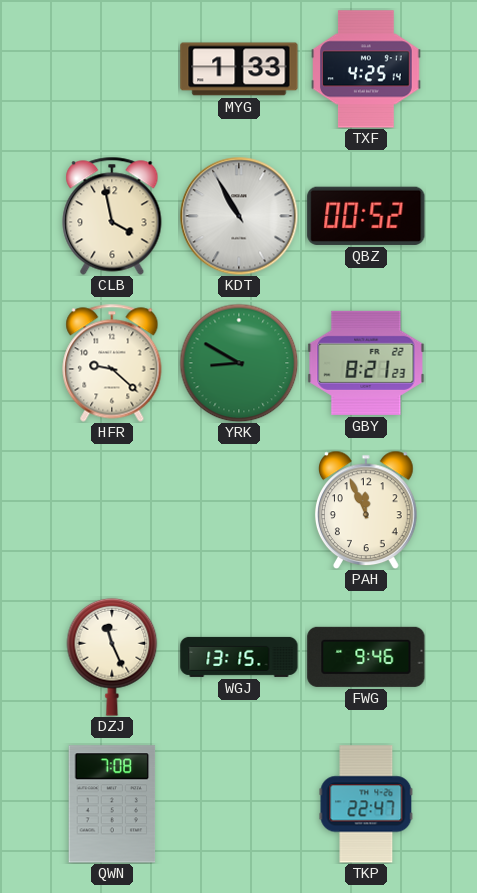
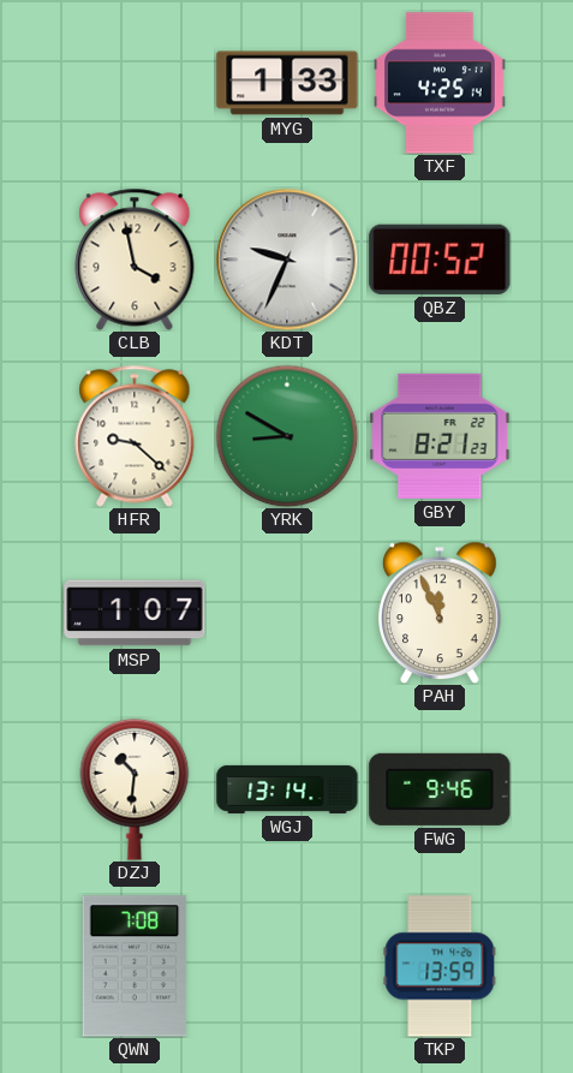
KDT: 10:55 -> 9:34
MSP: none -> 1:07
DZJ: 11:26 -> 10:31
WGJ: 13:15 -> 13:14
TKP: 22:47 -> 13:59
